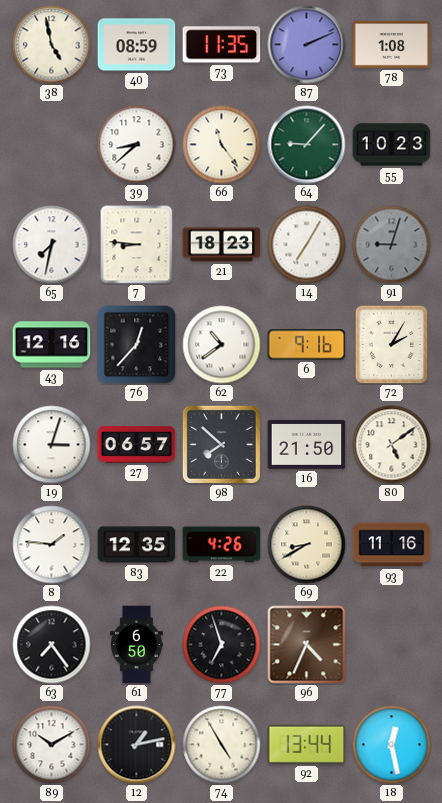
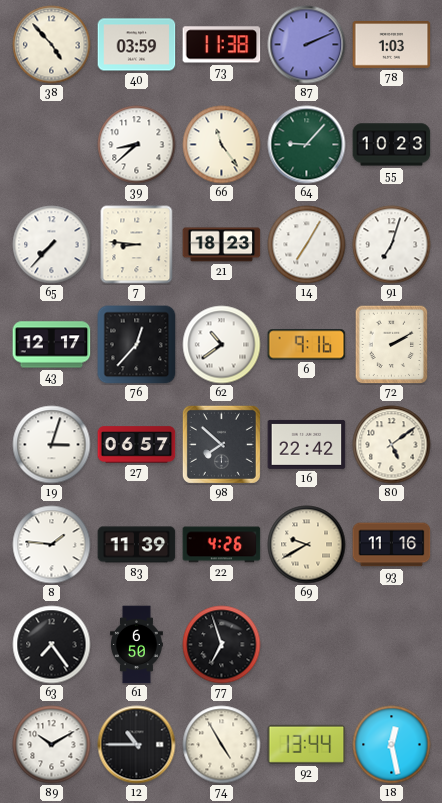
38: 4:58 -> 4:53
40: 08:59 -> 03:59
73: 11:35 -> 11:38
78: 1:08 -> 1:03
65: 7:32 -> 7:37
91: 9:03 -> 7:03
91 dial: grey -> white
43: 12:16 -> 12:17
72: 2:05 -> 2:10
16: 21:50 -> 22:42
83: 12:35 -> 11:39
69: 8:40 -> 9:40
96: 4:34 -> none
12: 1:13 -> 10:45
